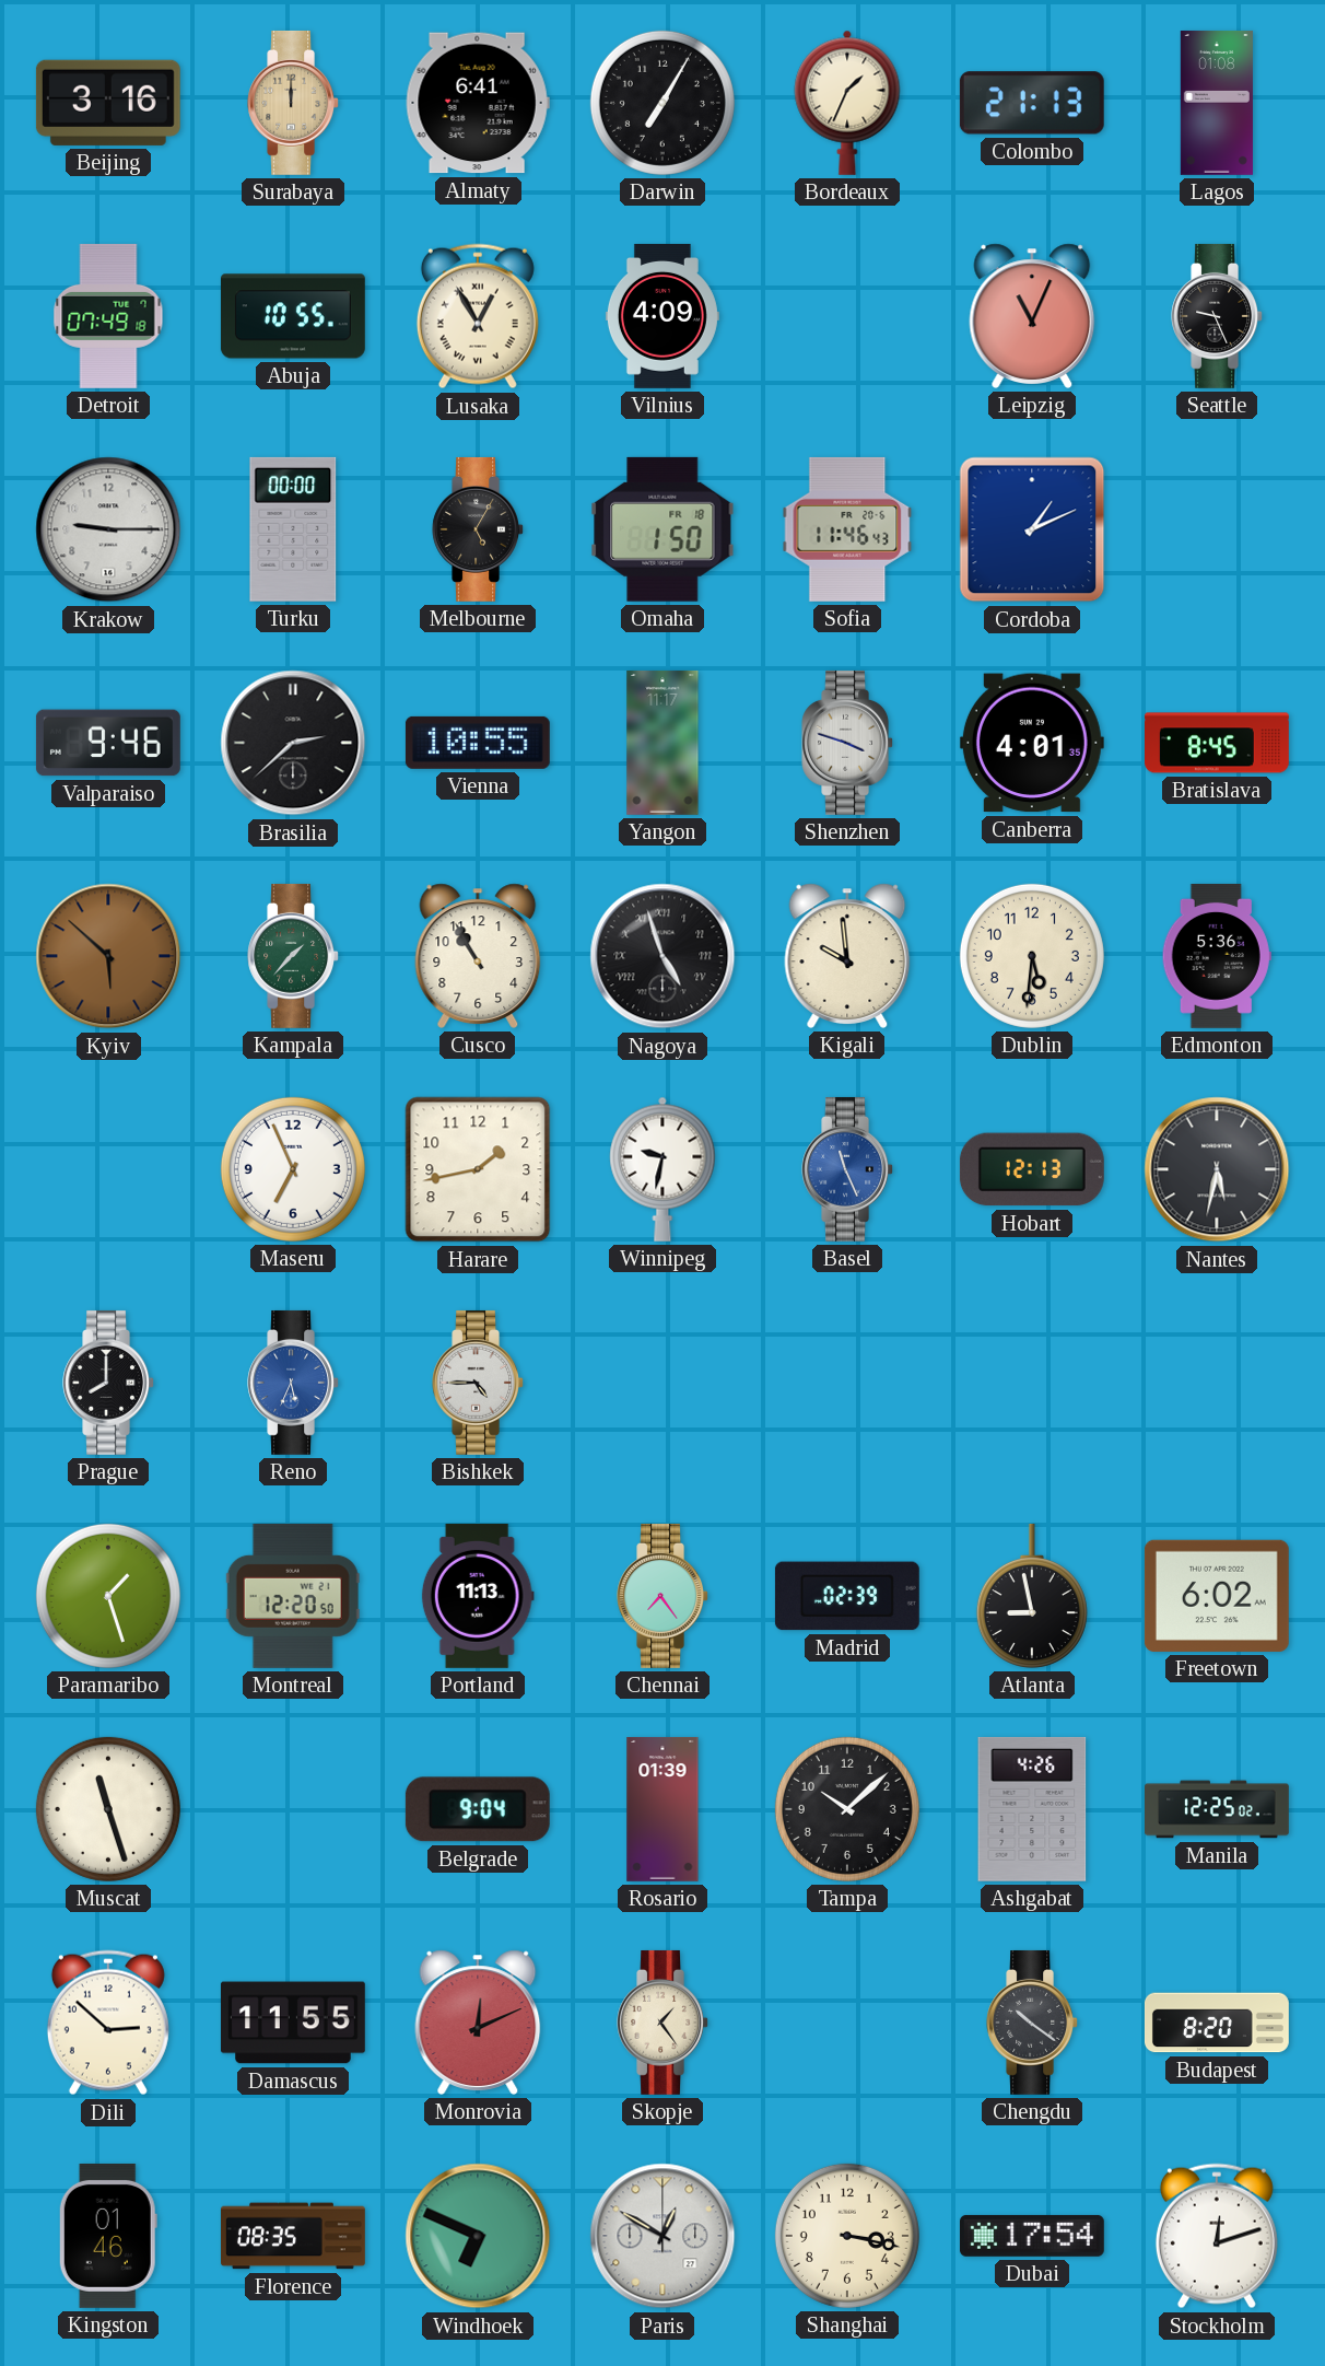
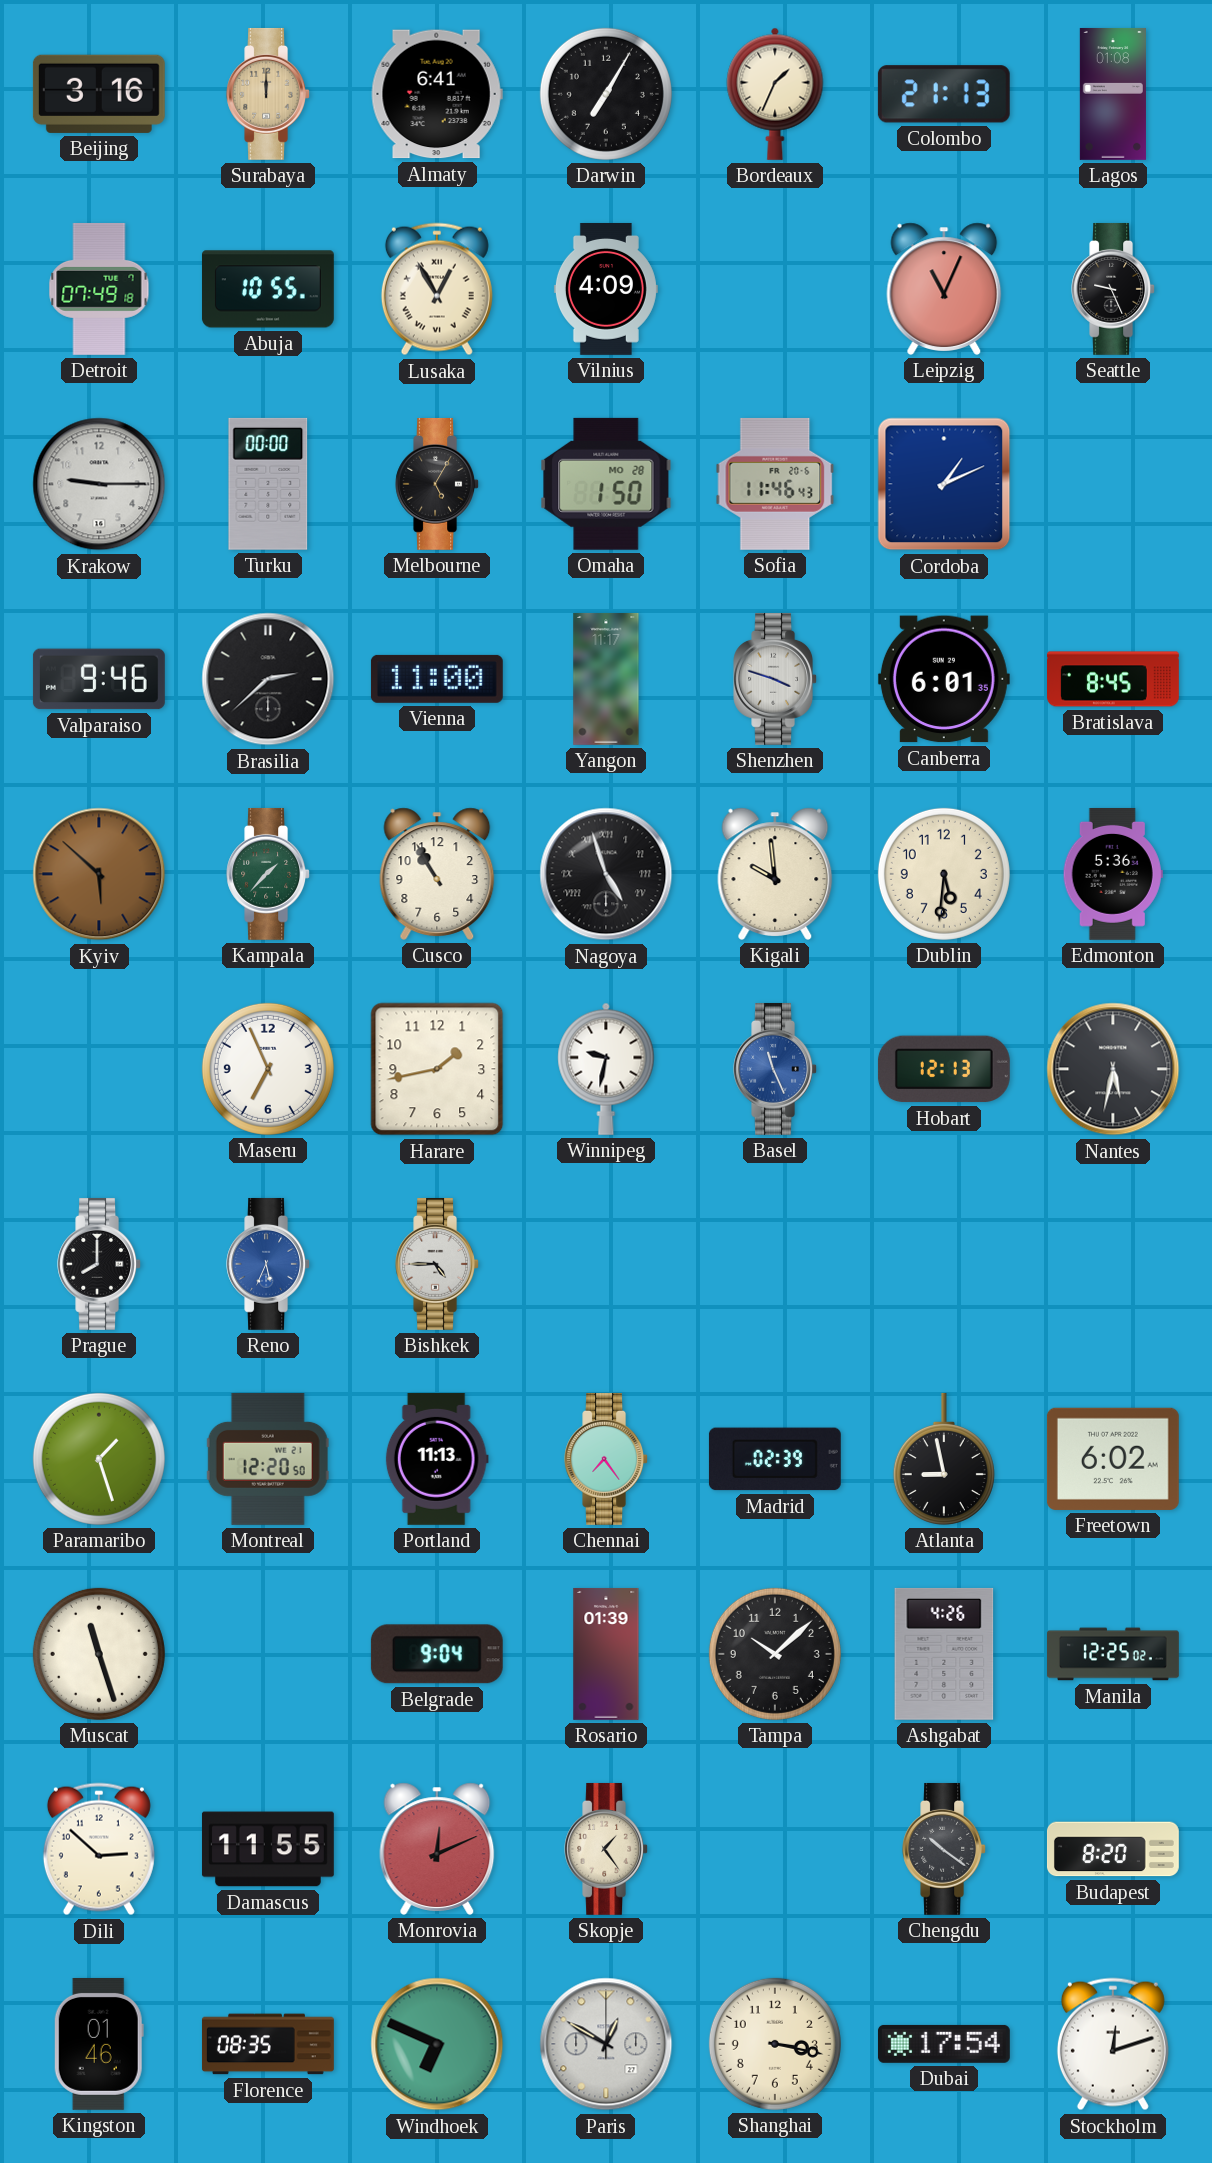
Omaha date: FR 18 -> MO 28
Vienna: 10:55 -> 11:00
Canberra: 4:01 -> 6:01
